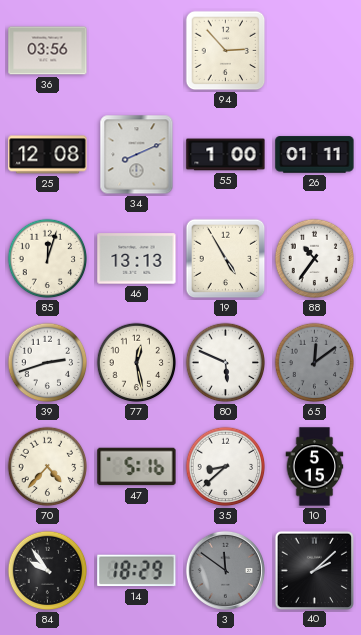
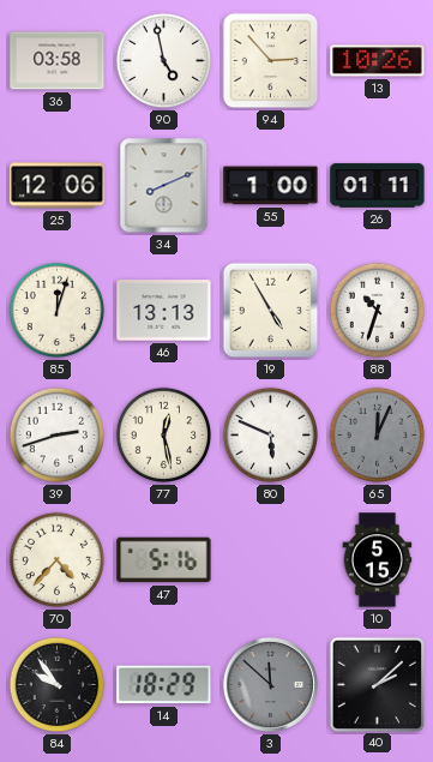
36: 03:56 -> 03:58
90: none -> 4:58
13: none -> 10:26
25: 12:08 -> 12:06
88: 10:36 -> 10:33
65: 12:09 -> 12:04
35: 8:38 -> none
3: 11:51 -> 11:52
